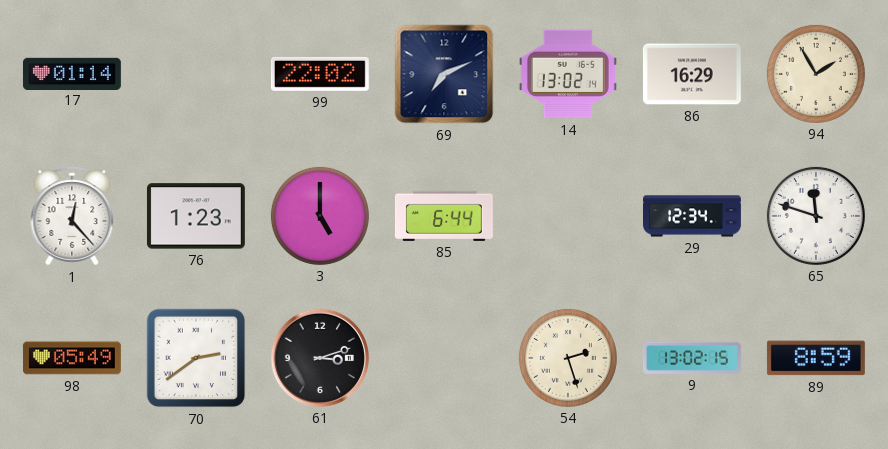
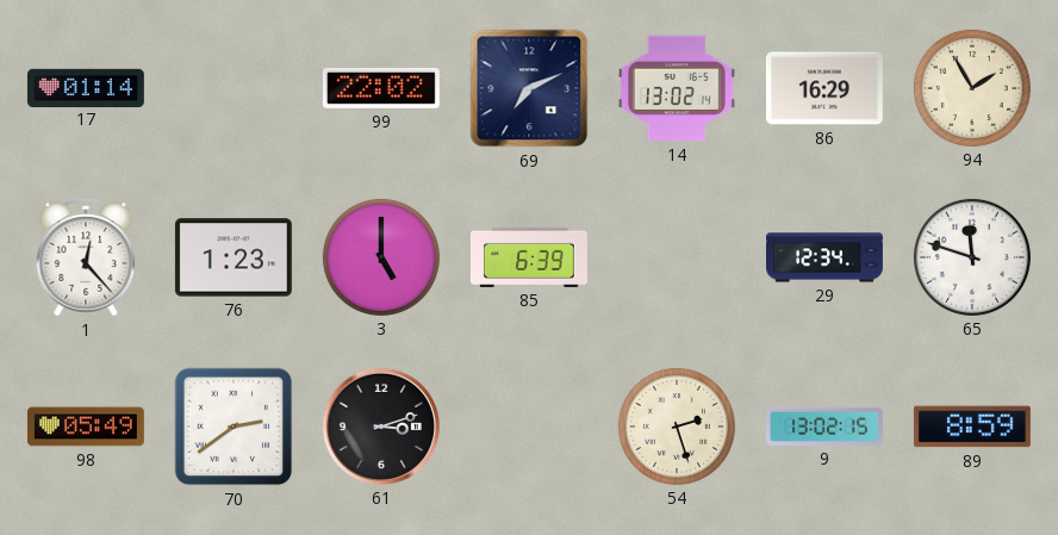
85: 6:44 -> 6:39
